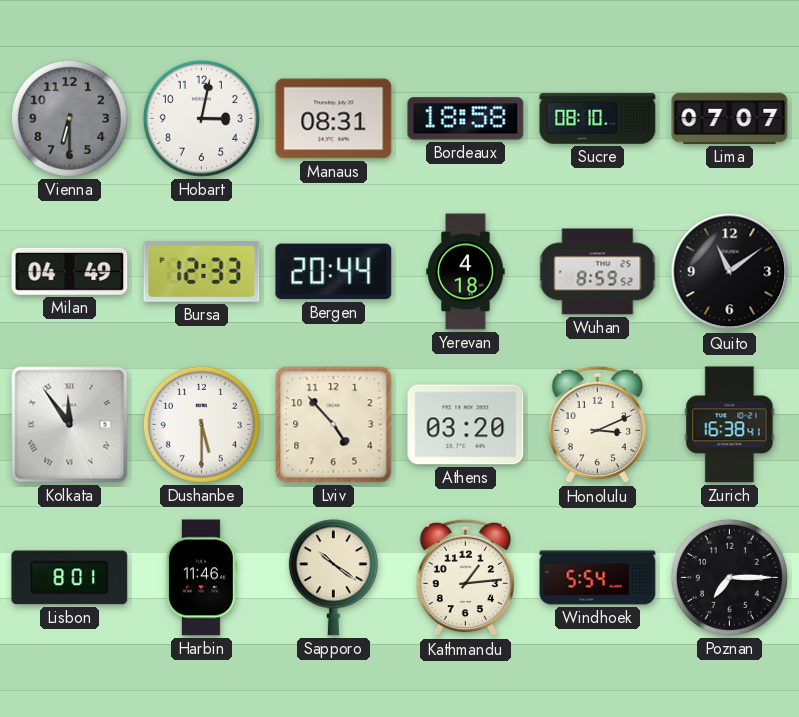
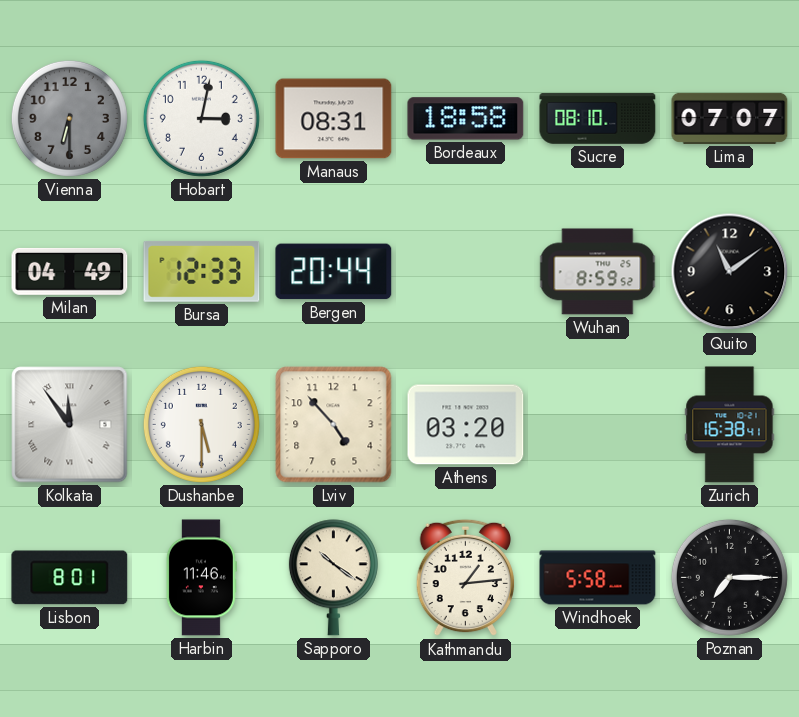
Yerevan: 4:18 -> none
Honolulu: 3:11 -> none
Windhoek: 5:54 -> 5:58
